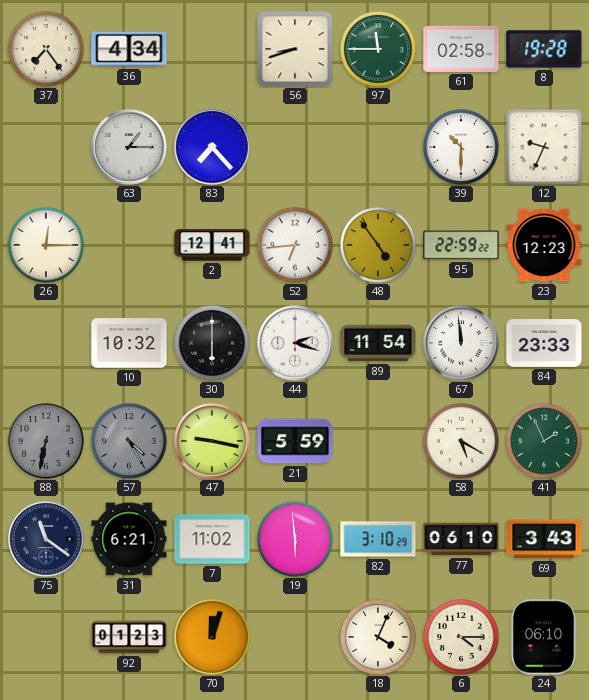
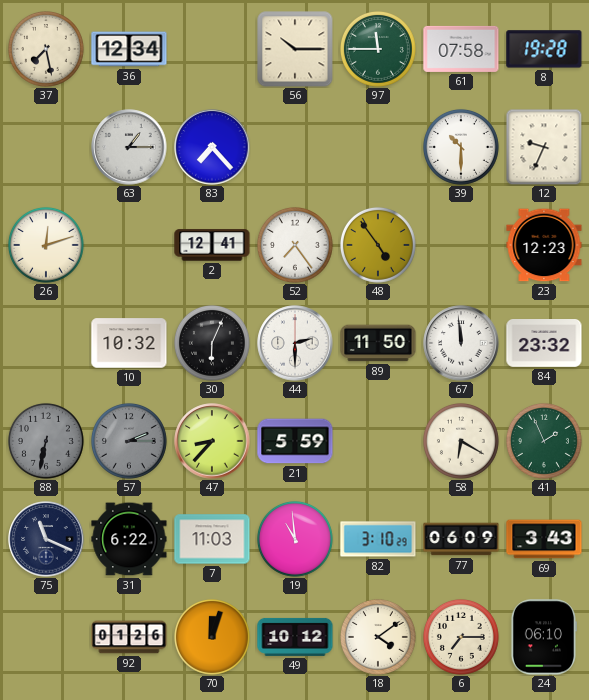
37: 7:24 -> 7:28
36: 4:34 -> 12:34
56: 8:42 -> 10:15
61: 02:58 -> 07:58
26: 12:15 -> 12:12
52: 6:44 -> 7:24
95: 22:59 -> none
30: 6:00 -> 6:04
44: 2:18 -> 2:30
89: 11:54 -> 11:50
84: 23:33 -> 23:32
57: 4:25 -> 2:15
47: 9:17 -> 8:37
58: 5:20 -> 6:20
75: 11:21 -> 11:19
31: 6:21 -> 6:22
7: 11:02 -> 11:03
19: 5:59 -> 10:59
77: 06:10 -> 06:09
92: 01:23 -> 01:26
49: none -> 10:12
18: 4:04 -> 4:09
6: 4:15 -> 7:15
